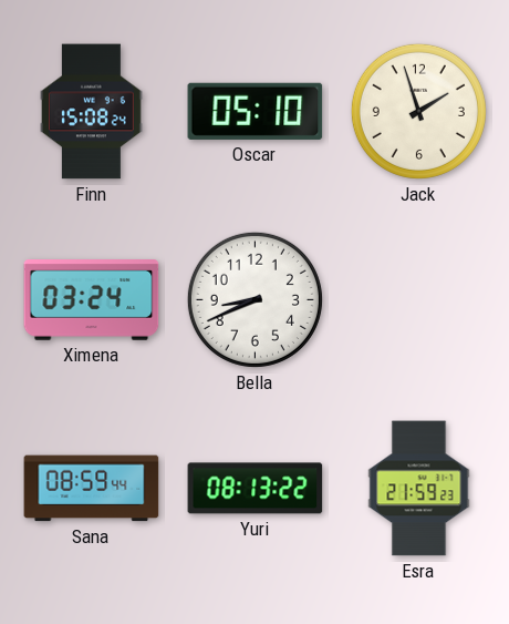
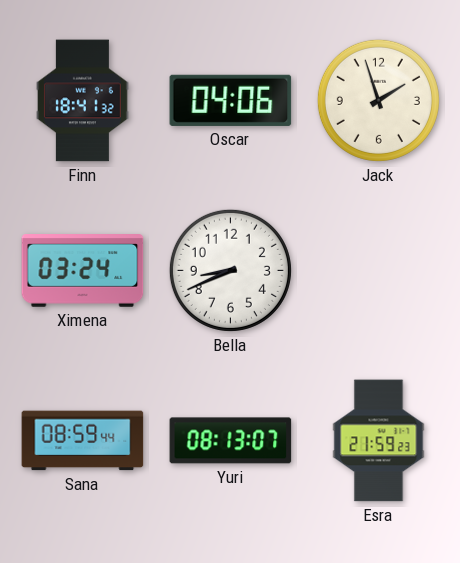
Finn: 15:08 -> 18:41
Oscar: 05:10 -> 04:06
Yuri: 08:13:22 -> 08:13:07
